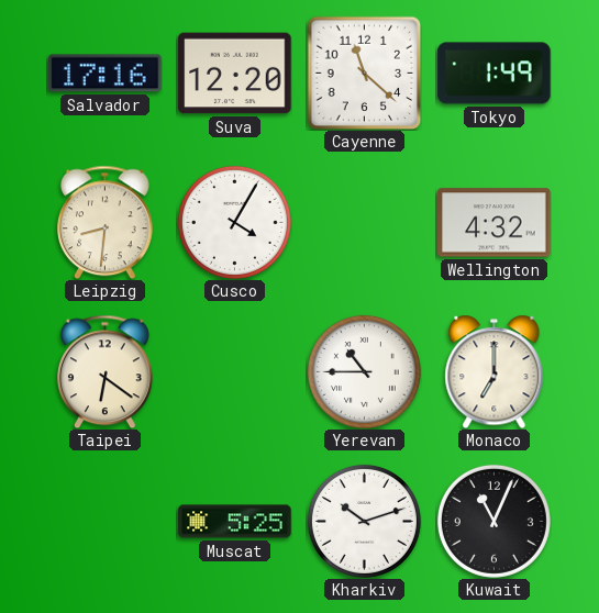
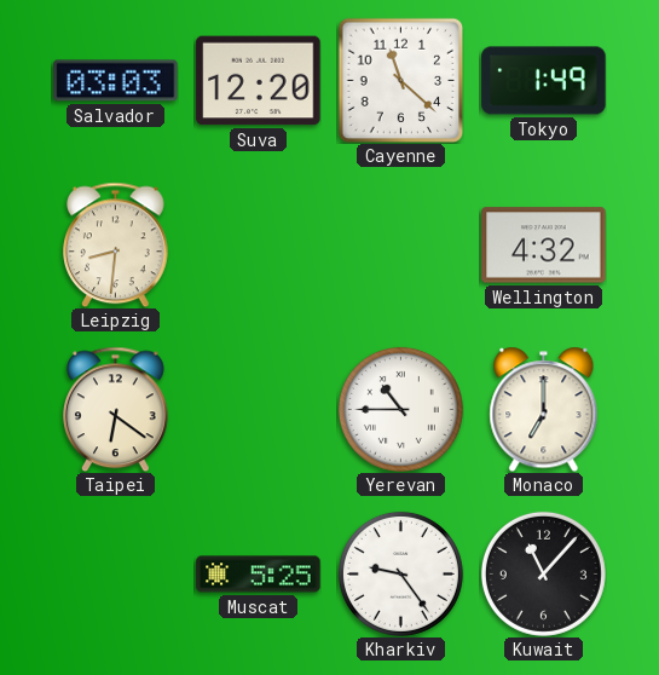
Salvador: 17:16 -> 03:03
Cusco: 4:05 -> none
Kharkiv: 10:12 -> 9:24
Kuwait: 11:04 -> 11:07
